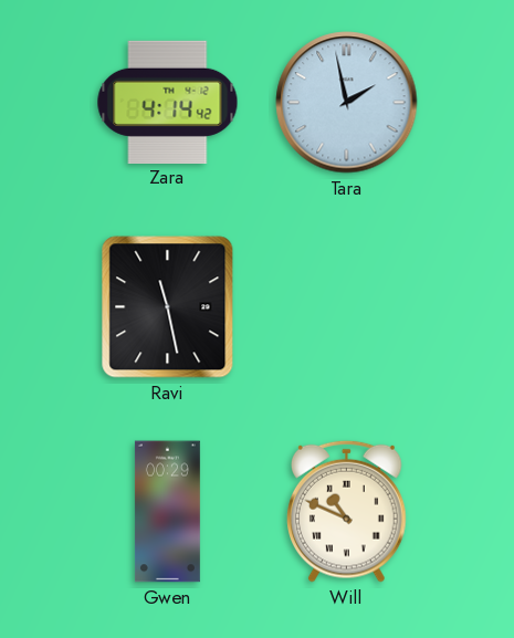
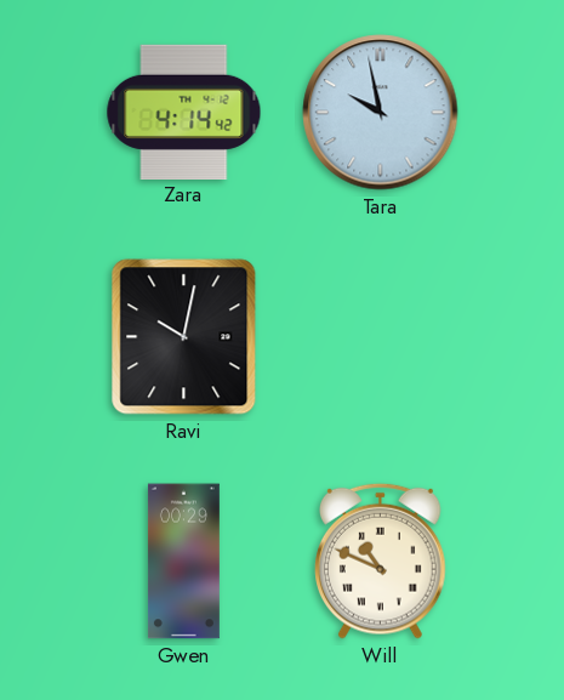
Tara: 1:58 -> 9:58
Ravi: 11:28 -> 10:02
